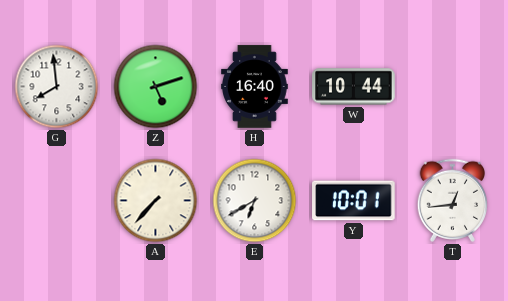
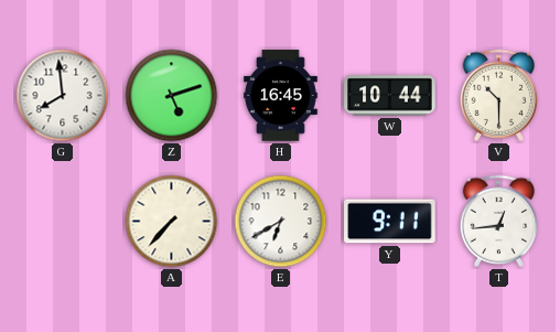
H: 16:40 -> 16:45
V: none -> 10:30
Y: 10:01 -> 9:11
